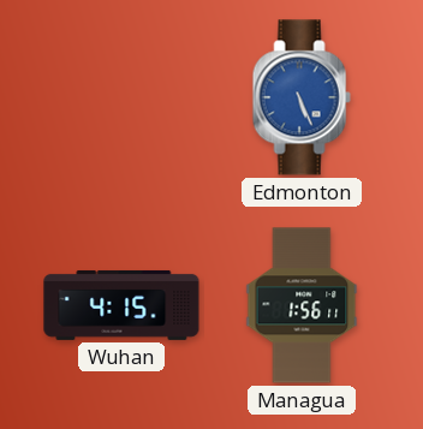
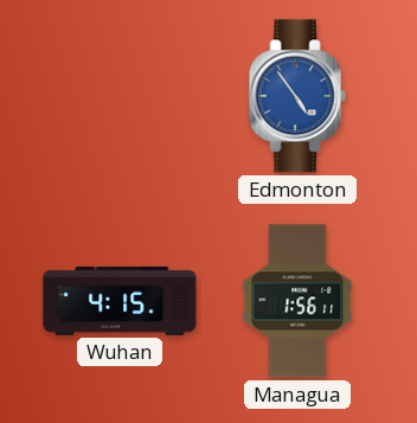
Edmonton: 5:26 -> 4:54
